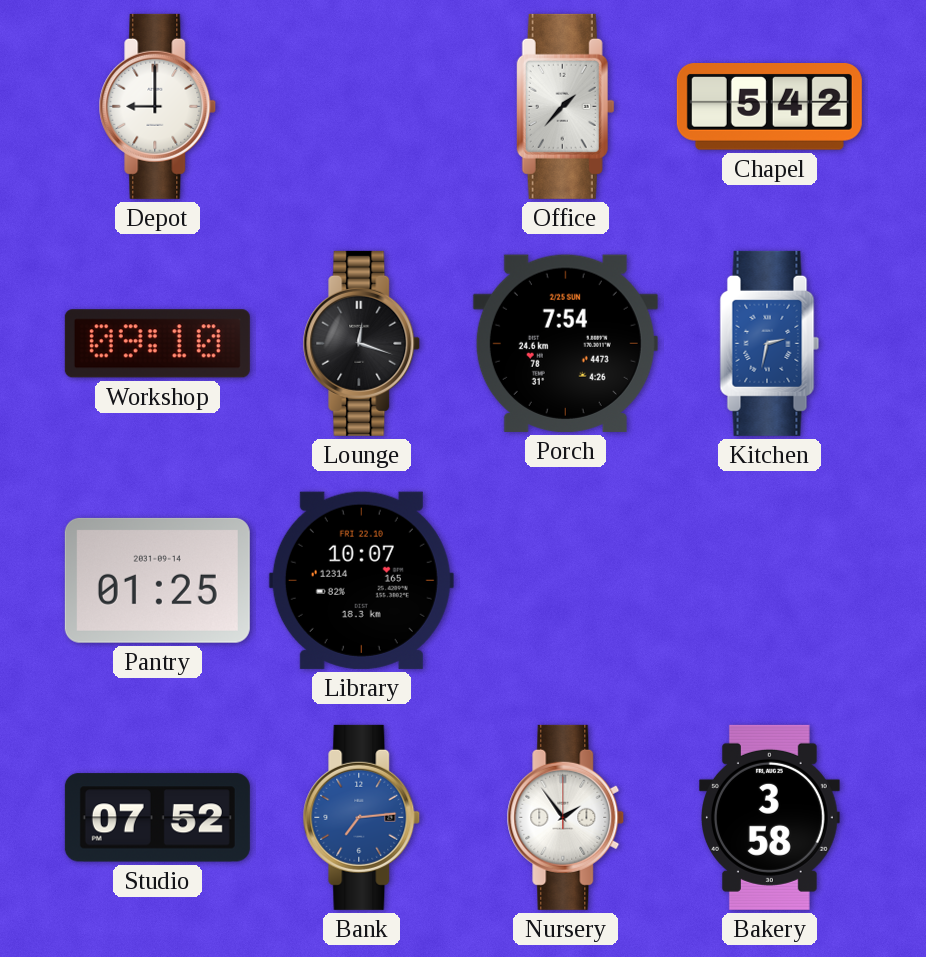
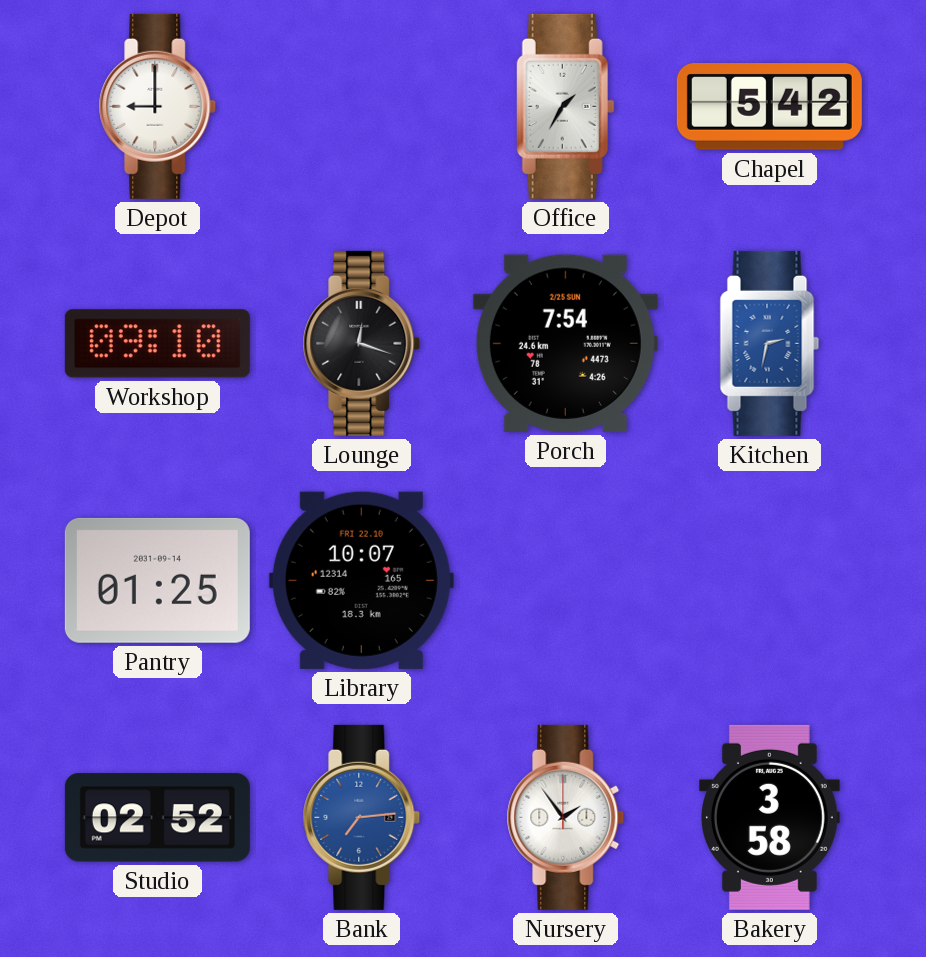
Office: 1:37 -> 1:35
Studio: 07:52 -> 02:52
